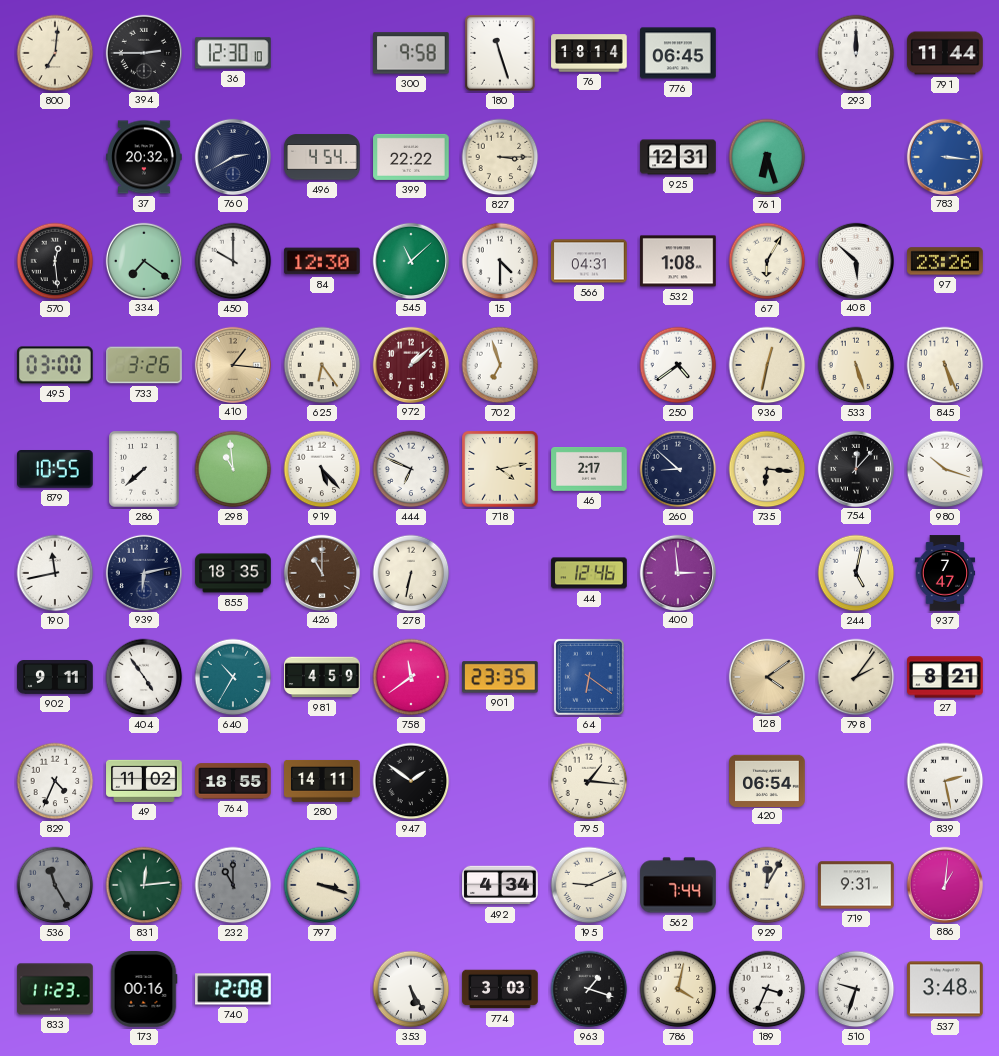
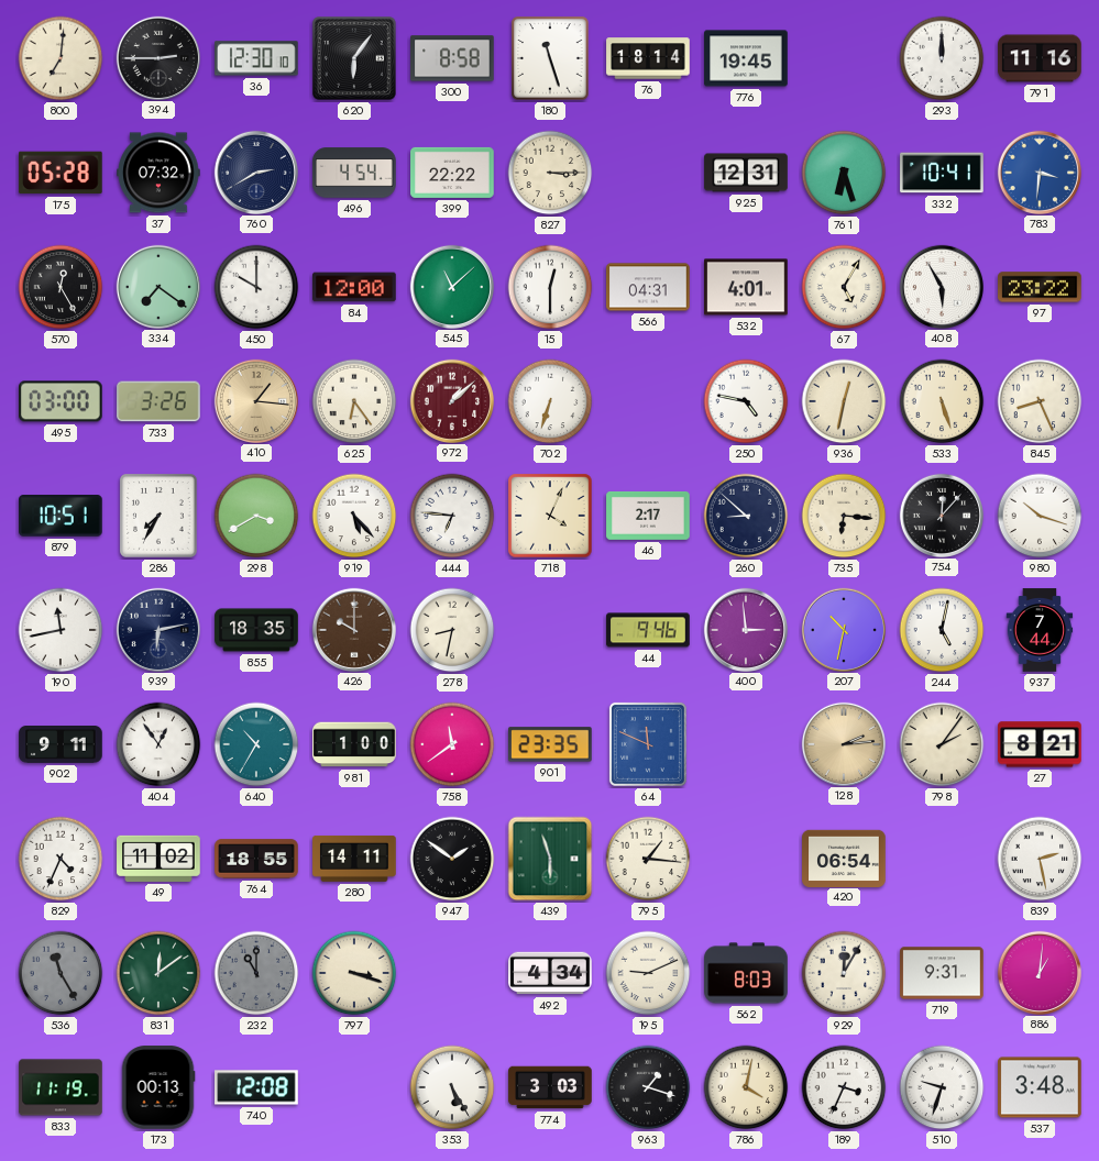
620: none -> 6:06
300: 9:58 -> 8:58
776: 06:45 -> 19:45
791: 11:44 -> 11:16
175: none -> 05:28
37: 20:32 -> 07:32
332: none -> 10:41
783: 3:16 -> 3:31
570: 12:29 -> 12:25
84: 12:30 -> 12:00
15: 4:30 -> 12:30
532: 1:08 -> 4:01
67: 6:05 -> 5:05
408: 5:52 -> 5:55
97: 23:26 -> 23:22
702: 6:57 -> 6:33
250: 4:39 -> 4:47
845: 5:26 -> 8:26
879: 10:55 -> 10:51
286: 7:38 -> 7:35
298: 10:59 -> 3:40
444: 6:49 -> 6:46
718: 4:13 -> 4:04
426: 11:00 -> 10:00
278: 6:32 -> 8:32
44: 12:46 -> 9:46
207: none -> 10:32
937: 7:47 -> 7:44
404: 4:54 -> 12:54
981: 4:59 -> 1:00
64: 6:21 -> 11:49
128: 4:09 -> 2:14
439: none -> 5:57
831: 12:14 -> 12:09
562: 7:44 -> 8:03
833: 11:23 -> 11:19
173: 00:16 -> 00:13
